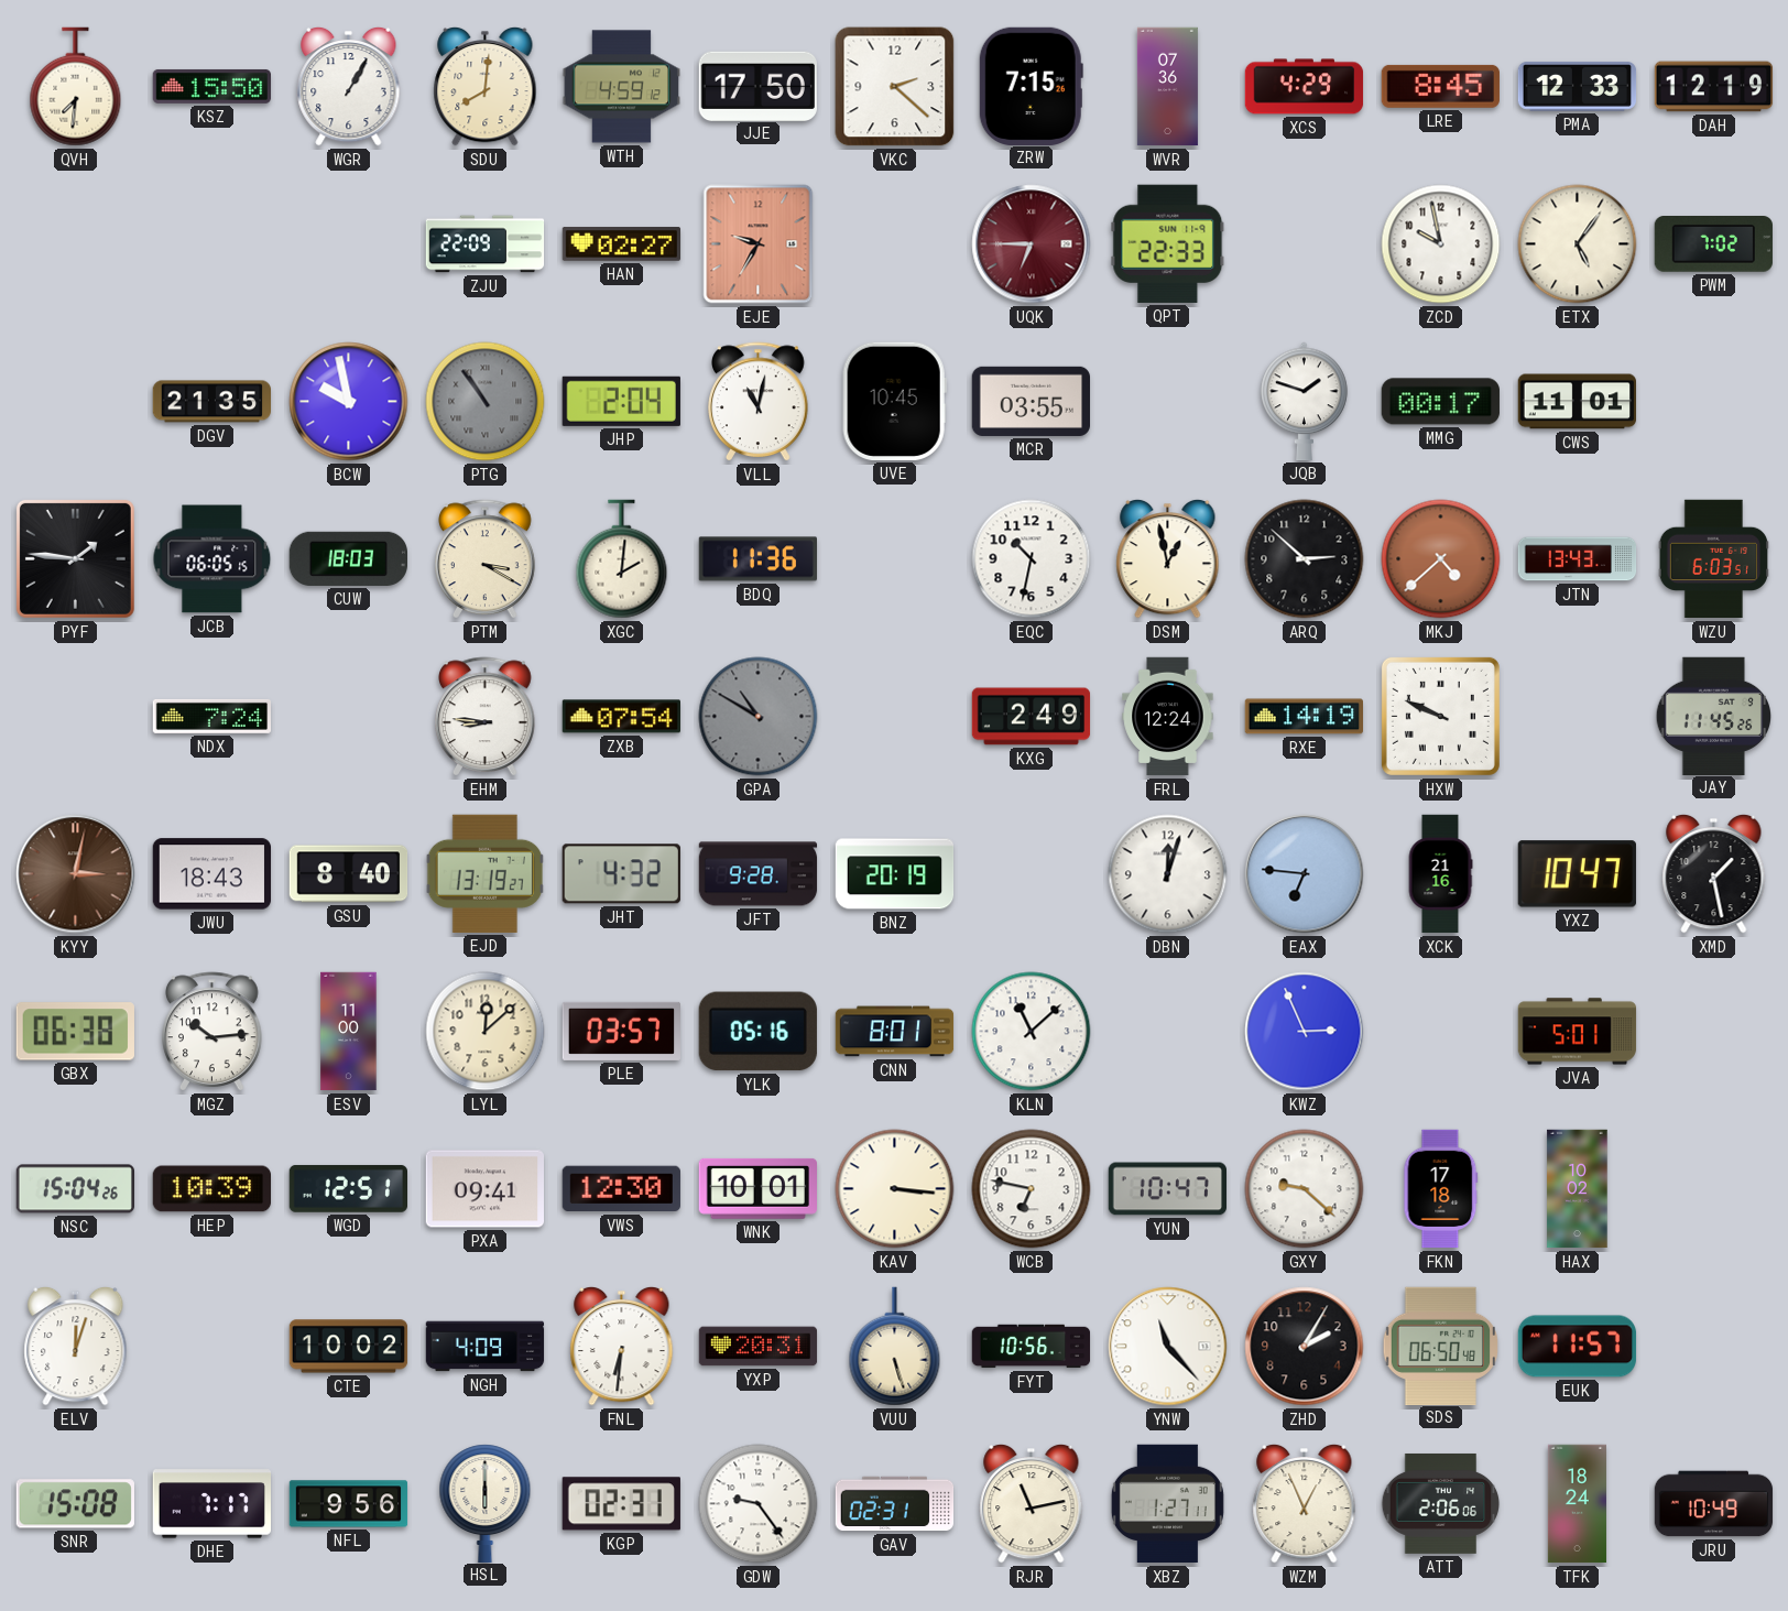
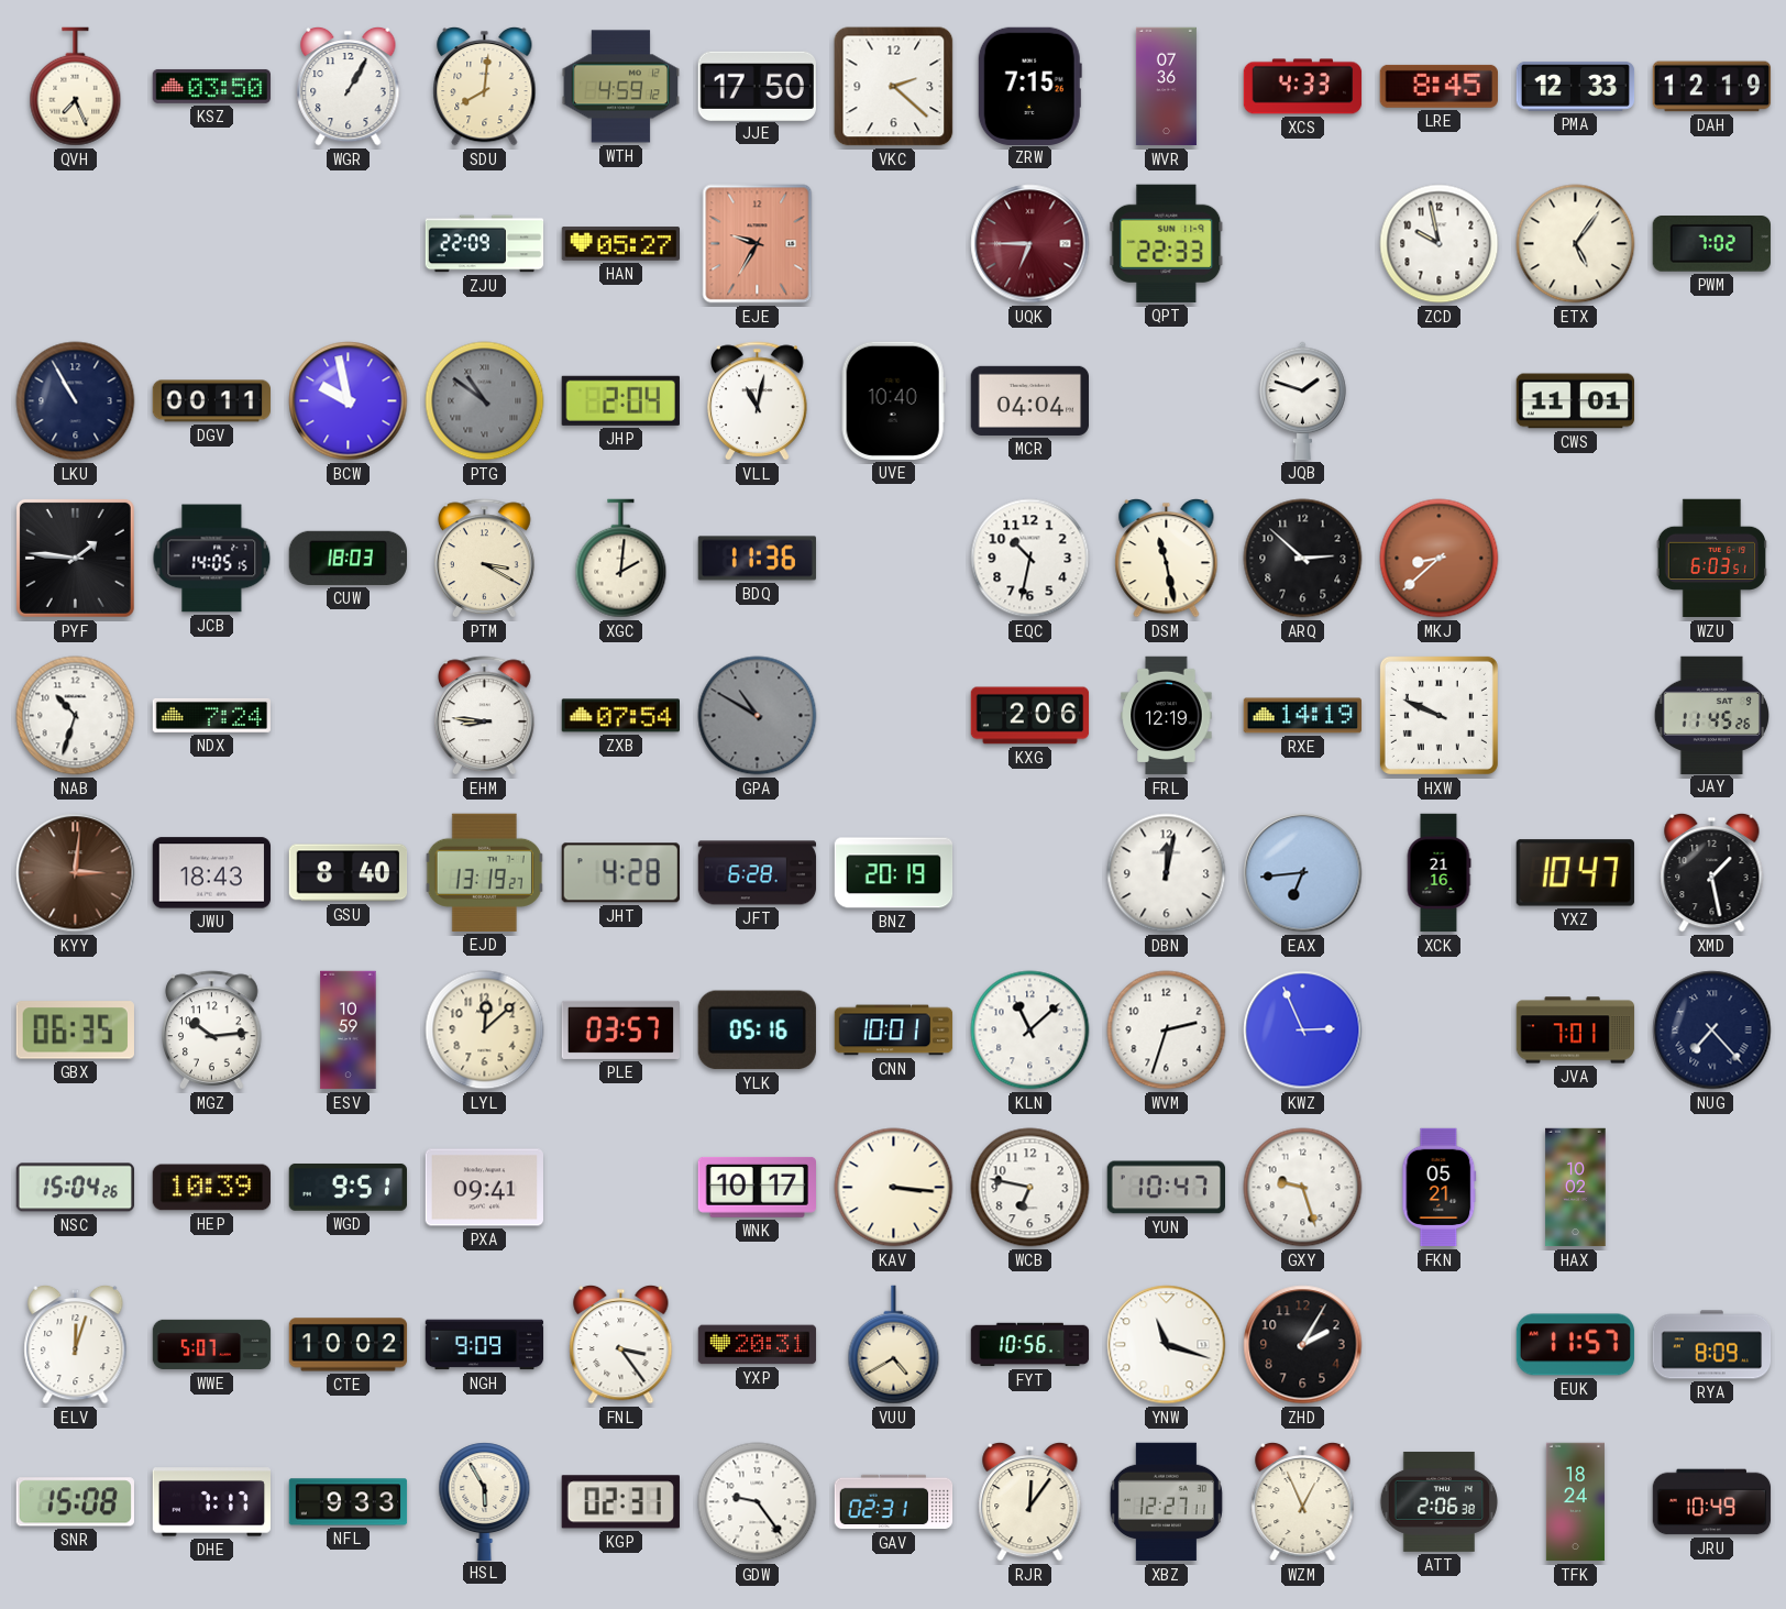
QVH: 7:31 -> 7:26
KSZ: 15:50 -> 03:50
XCS: 4:29 -> 4:33
HAN: 02:27 -> 05:27
LKU: none -> 10:55
DGV: 21:35 -> 00:11
PTG: 10:54 -> 10:51
UVE: 10:45 -> 10:40
MCR: 03:55 -> 04:04
MMG: 00:17 -> none
JCB: 06:05 -> 14:05
DSM: 12:58 -> 11:28
MKJ: 4:38 -> 8:38
JTN: 13:43 -> none
NAB: none -> 10:33
KXG: 2:49 -> 2:06
FRL: 12:24 -> 12:19
KYY: 3:02 -> 3:01
JHT: 4:32 -> 4:28
JFT: 9:28 -> 6:28
DBN: 12:03 -> 12:02
EAX: 6:46 -> 6:44
GBX: 06:38 -> 06:35
ESV: 11:00 -> 10:59
CNN: 8:01 -> 10:01
WVM: none -> 2:33
JVA: 5:01 -> 7:01
NUG: none -> 7:23
WGD: 12:51 -> 9:51
VWS: 12:30 -> none
WNK: 10:01 -> 10:17
GXY: 9:22 -> 9:27
FKN: 17:18 -> 05:21
WWE: none -> 5:07
NGH: 4:09 -> 9:09
FNL: 6:31 -> 3:24
VUU: 5:27 -> 4:40
YNW: 11:23 -> 11:18
SDS: 06:50 -> none
RYA: none -> 8:09
NFL: 9:56 -> 9:33
HSL: 6:00 -> 5:55
RJR: 11:13 -> 12:06
XBZ: 1:27 -> 12:27
ATT: 2:06:06 -> 2:06:38
